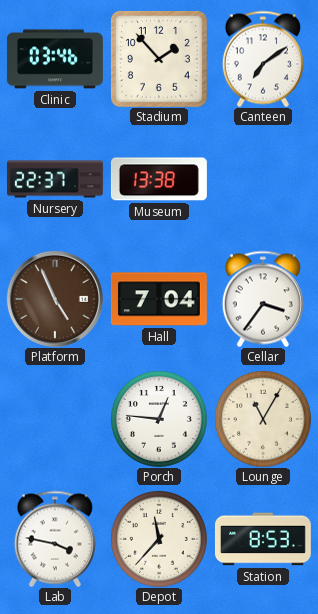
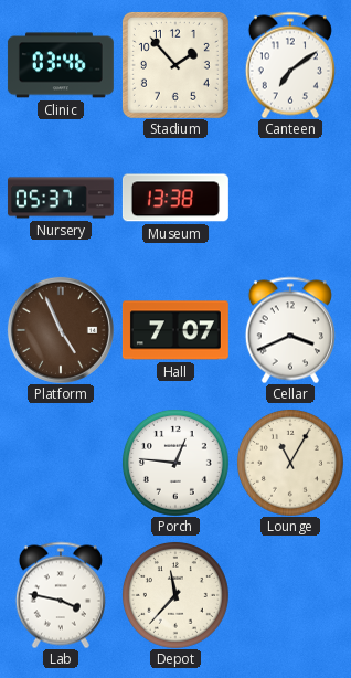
Nursery: 22:37 -> 05:37
Hall: 7:04 -> 7:07
Cellar: 3:36 -> 3:41
Station: 8:53 -> none
